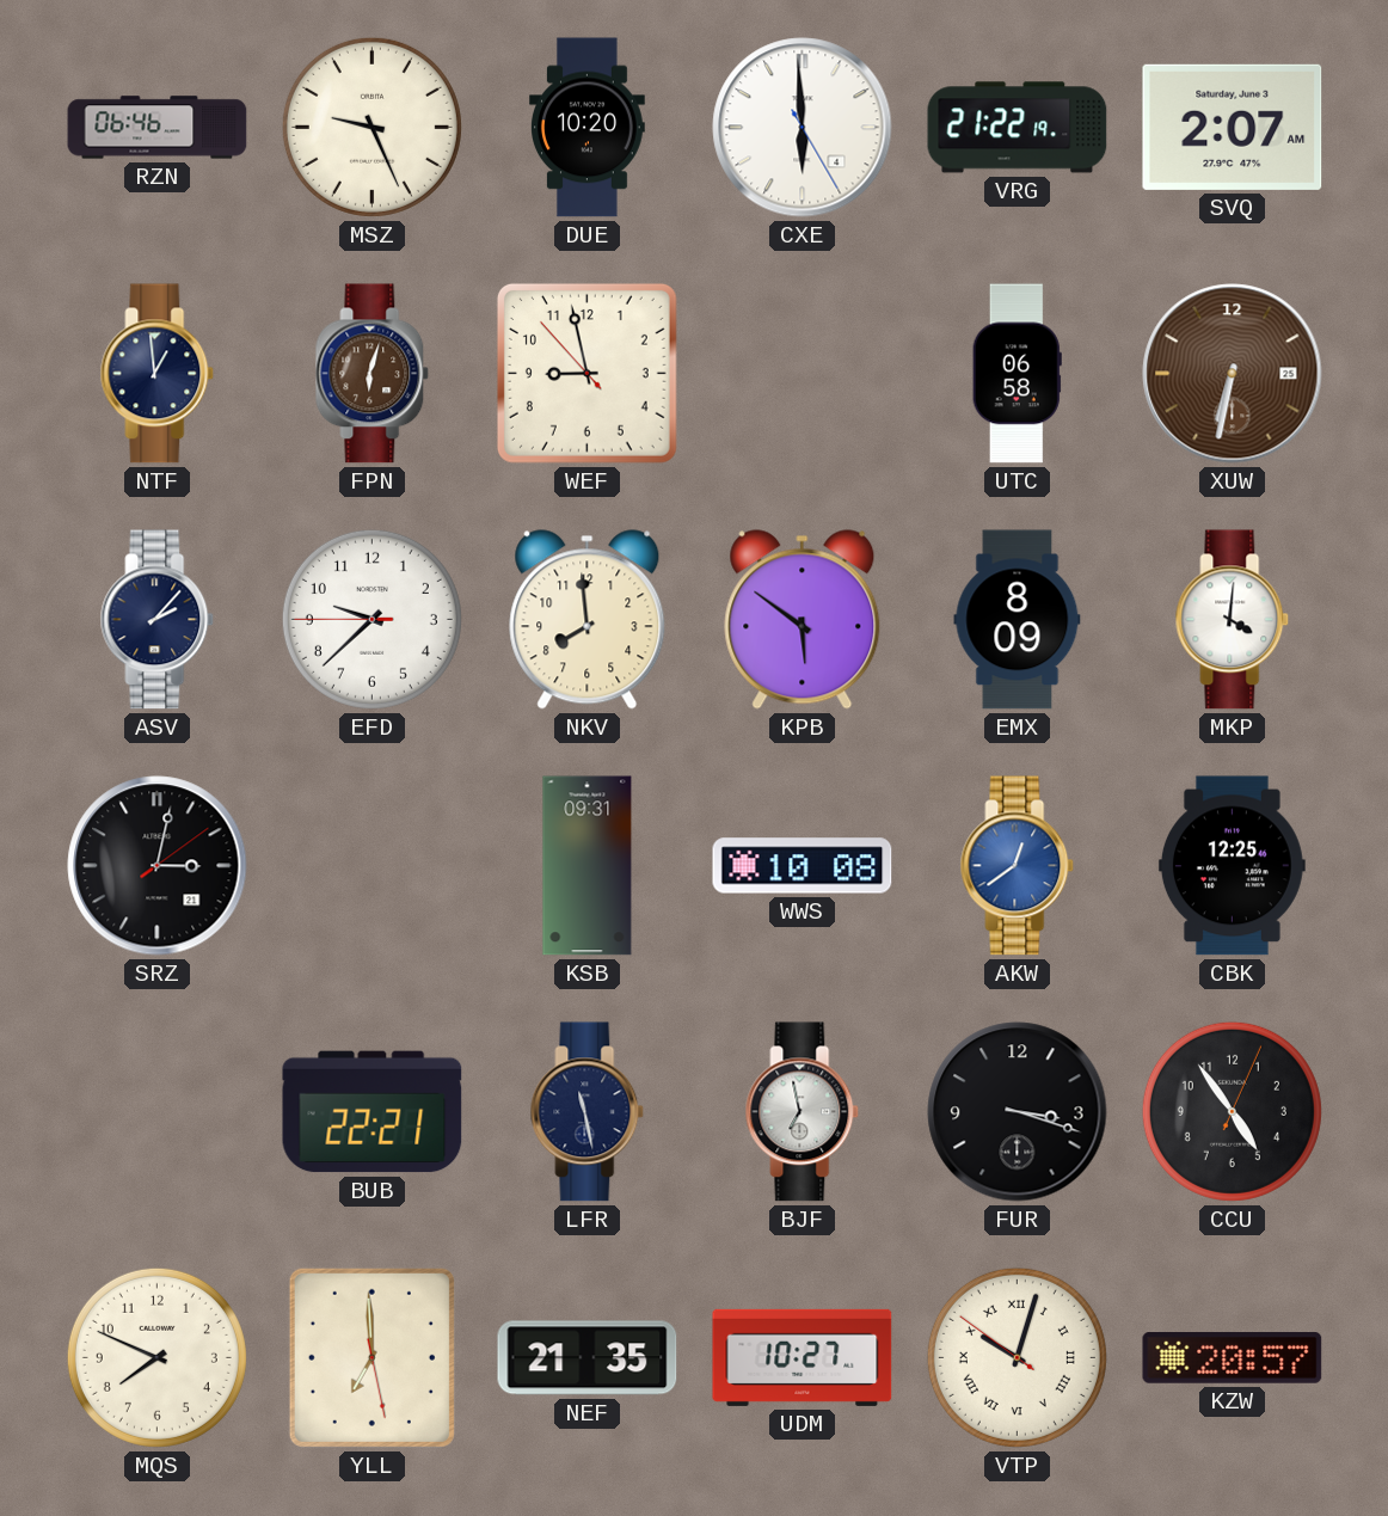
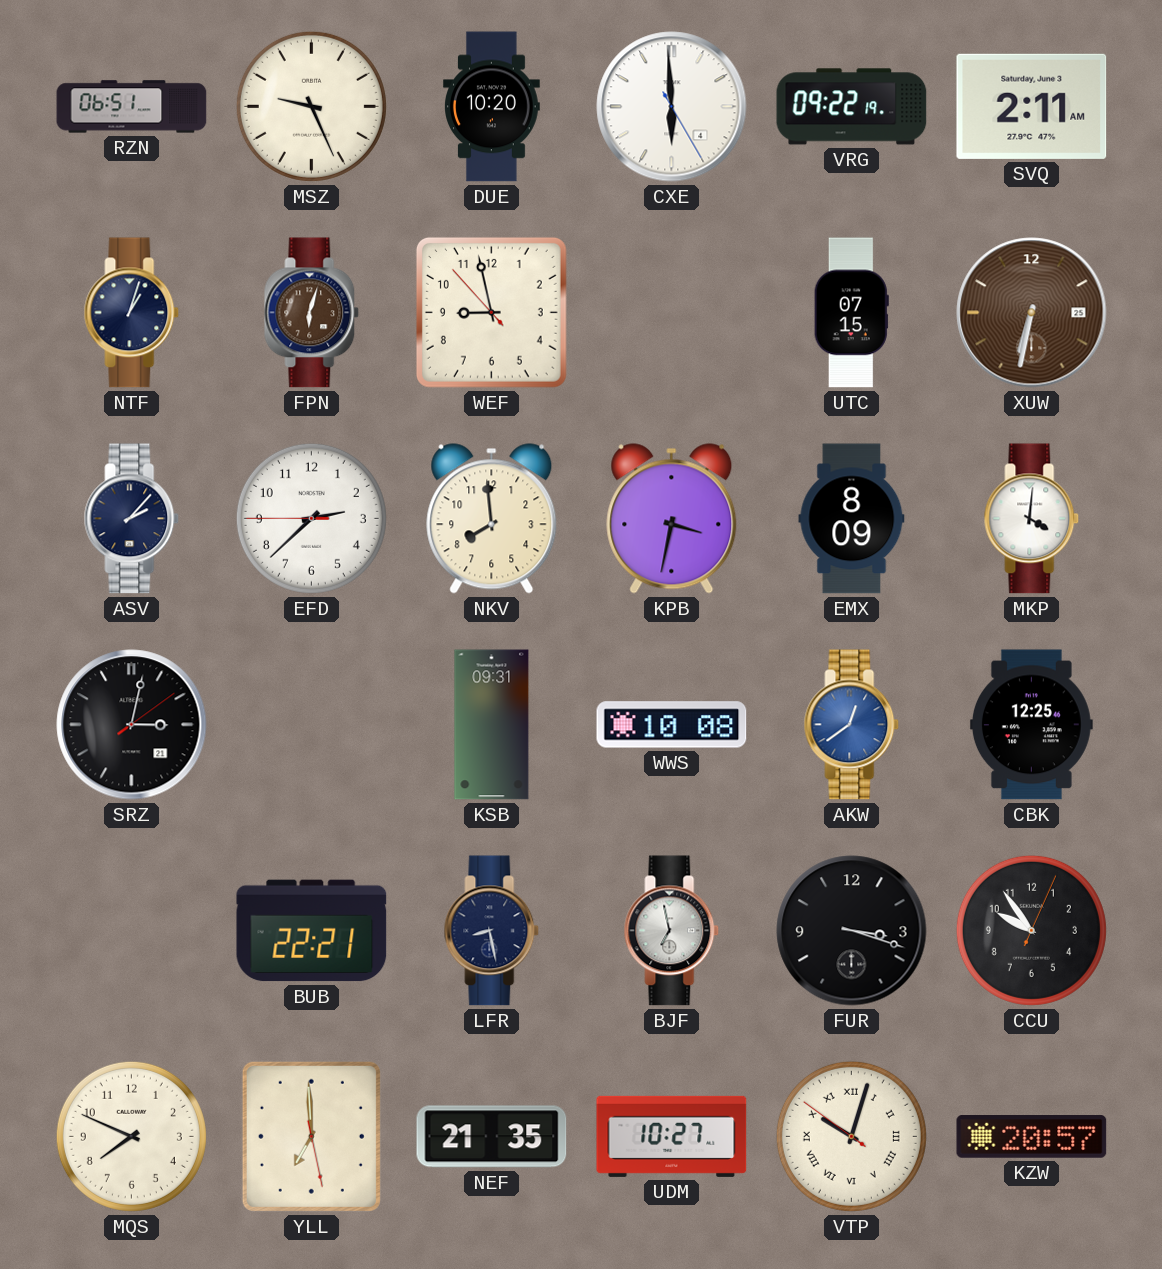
RZN: 06:46 -> 06:51
VRG: 21:22 -> 09:22
SVQ: 2:07 -> 2:11
NTF: 12:59 -> 1:03
UTC: 06:58 -> 07:15
EFD: 9:37 -> 2:37
KPB: 5:51 -> 3:32
LFR: 11:28 -> 8:28
CCU: 4:54 -> 9:54
